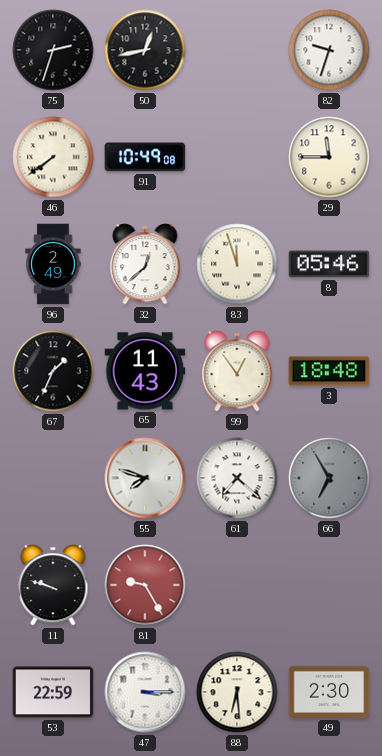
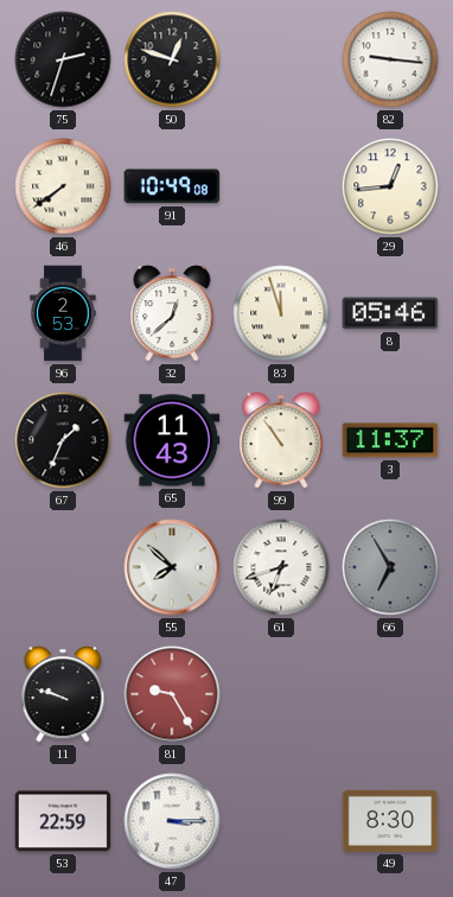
50: 12:43 -> 12:48
82: 9:33 -> 9:16
29: 11:45 -> 12:44
96: 2:49 -> 2:53
99: 12:54 -> 10:54
3: 18:48 -> 11:37
55: 7:48 -> 7:52
61: 7:22 -> 6:42
88: 6:29 -> none
49: 2:30 -> 8:30
